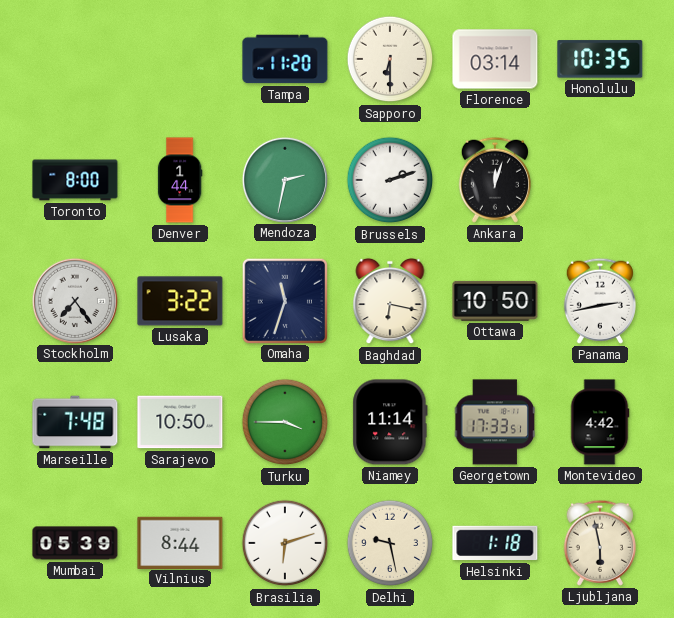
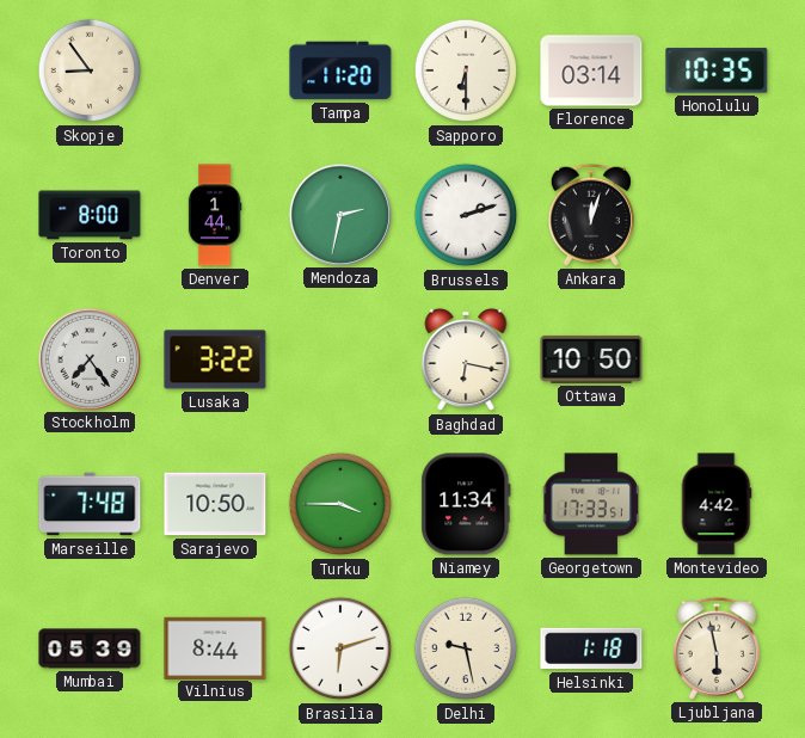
Skopje: none -> 8:54
Omaha: 11:33 -> none
Panama: 2:43 -> none
Niamey: 11:14 -> 11:34
